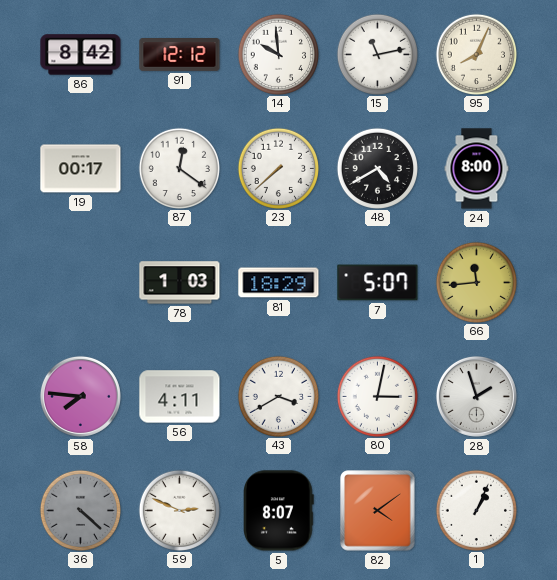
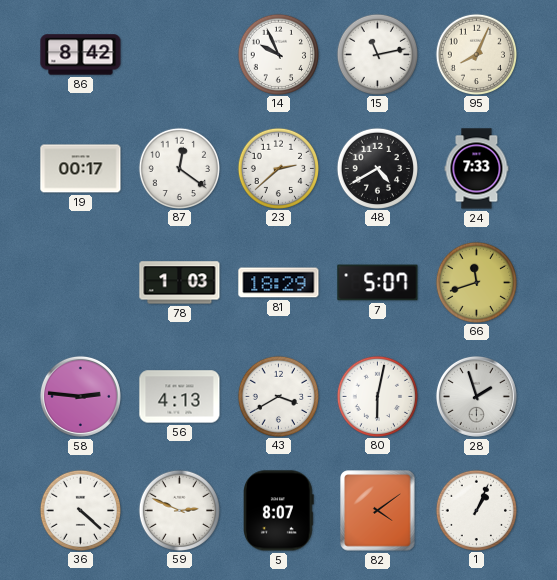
91: 12:12 -> none
14: 9:59 -> 9:56
23: 7:38 -> 2:38
24: 8:00 -> 7:33
66: 11:44 -> 11:42
58: 7:46 -> 2:46
56: 4:11 -> 4:13
80: 3:02 -> 6:02
36 dial: grey -> white
